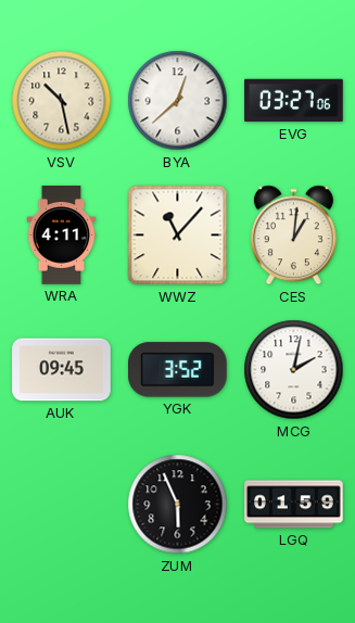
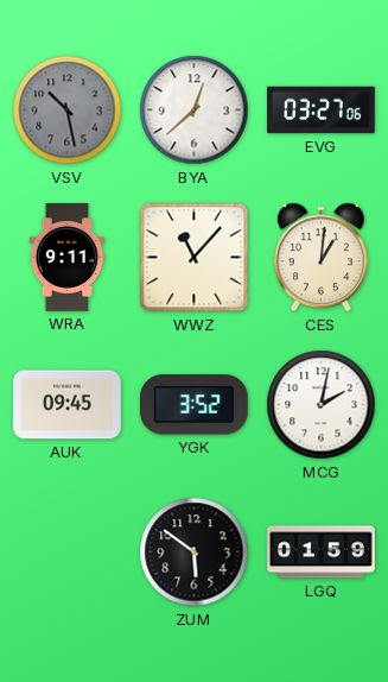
VSV dial: cream -> grey
WRA: 4:11 -> 9:11
ZUM: 5:56 -> 5:51
